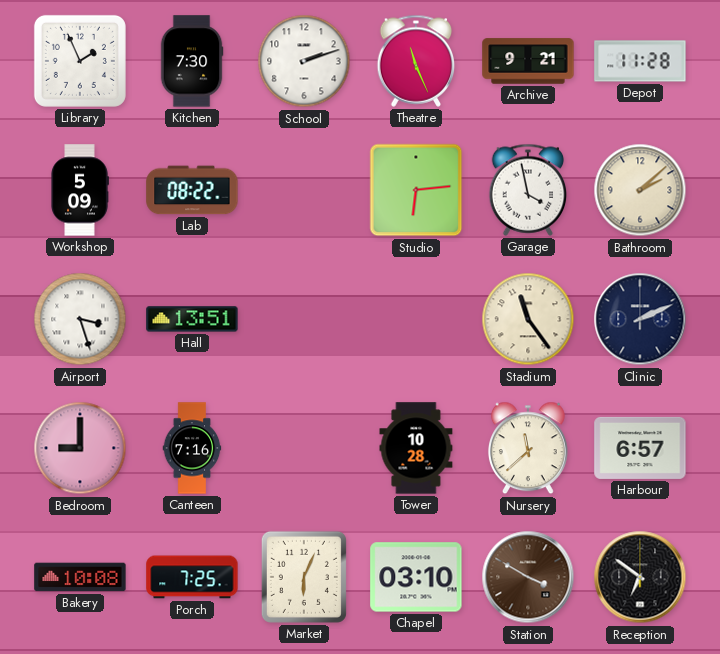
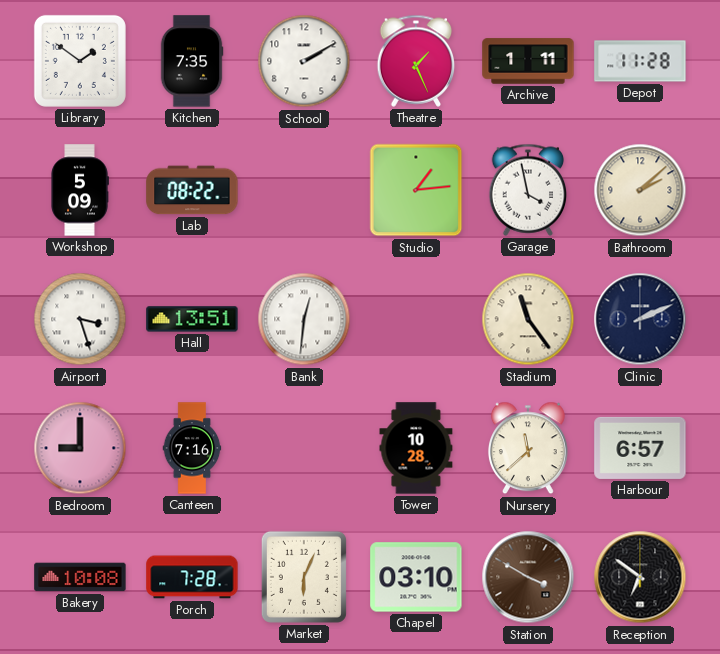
Library: 1:56 -> 1:51
Kitchen: 7:30 -> 7:35
School: 2:12 -> 2:10
Theatre: 11:26 -> 1:26
Archive: 9:21 -> 1:11
Studio: 6:14 -> 1:14
Bank: none -> 12:31
Porch: 7:25 -> 7:28
